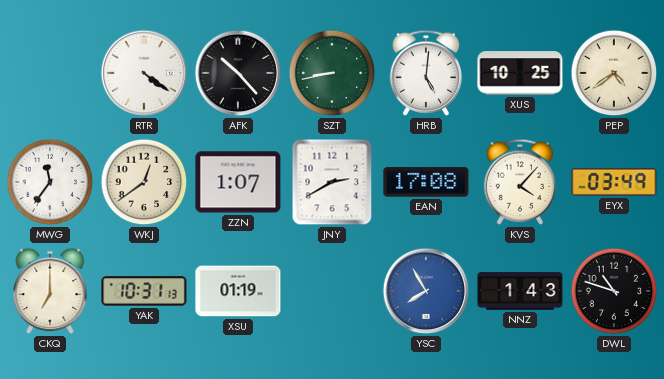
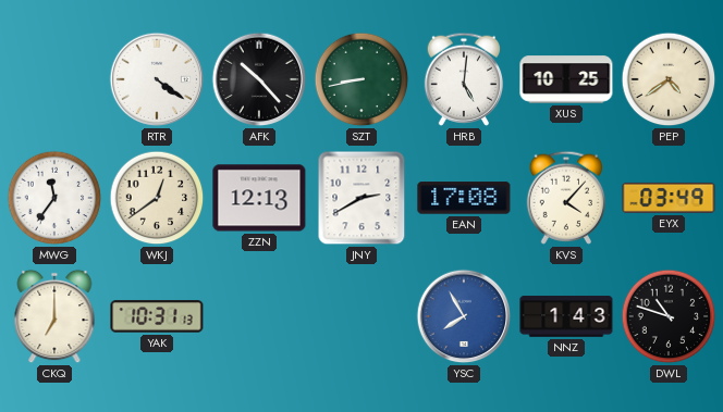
ZZN: 1:07 -> 12:13
XSU: 01:19 -> none
